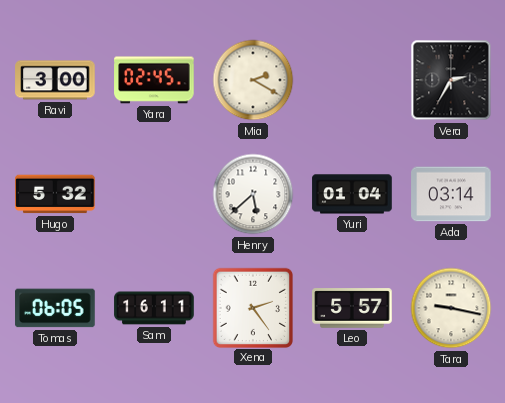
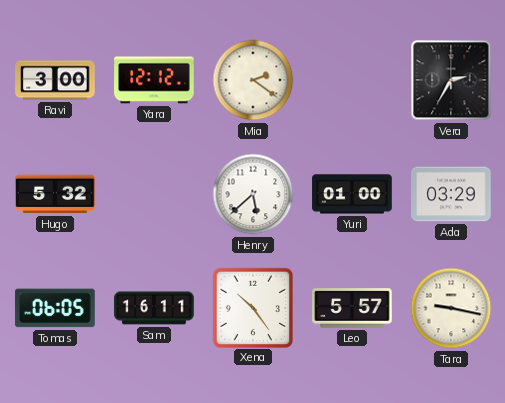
Yara: 02:45 -> 12:12
Mia: 2:20 -> 2:21
Yuri: 01:04 -> 01:00
Ada: 03:14 -> 03:29
Xena: 2:24 -> 10:24
